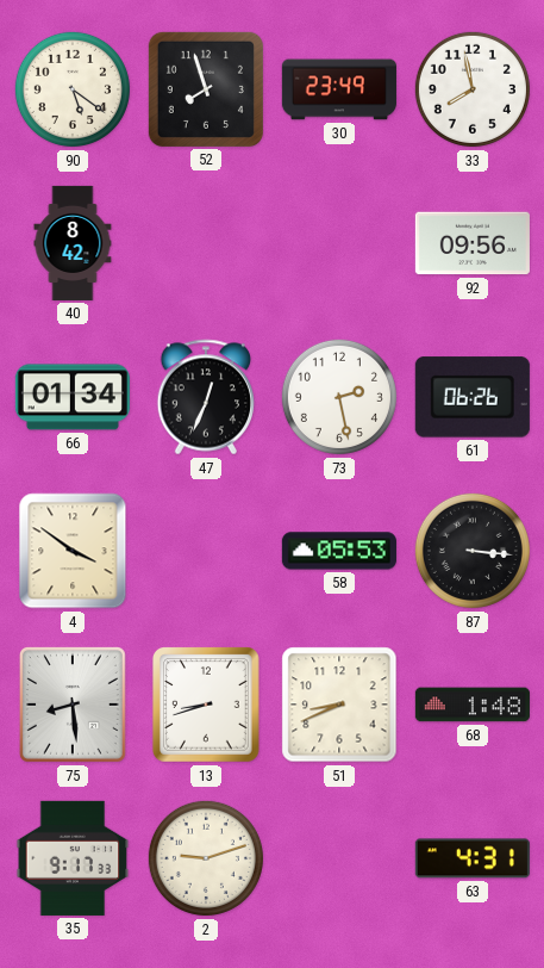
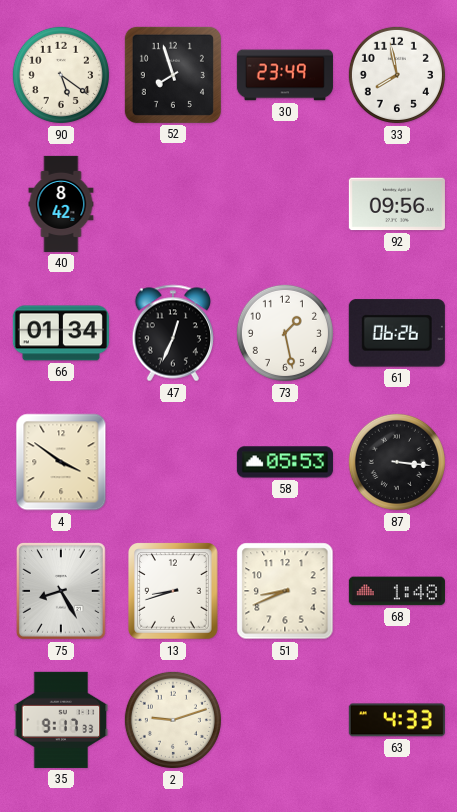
73: 2:28 -> 1:28
75: 8:29 -> 8:25
63: 4:31 -> 4:33
